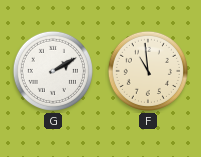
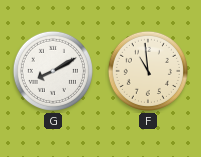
G: 2:10 -> 8:10
